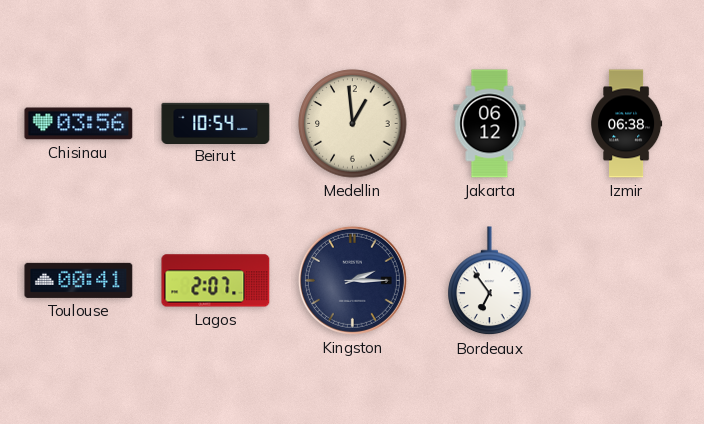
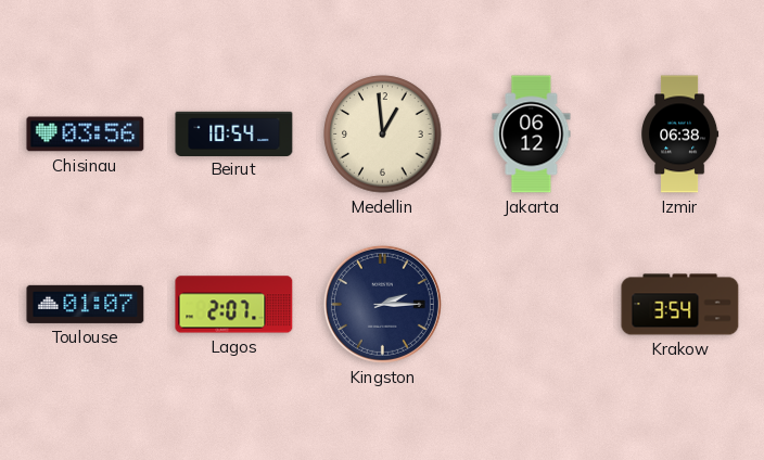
Toulouse: 00:41 -> 01:07
Bordeaux: 6:54 -> none
Krakow: none -> 3:54
